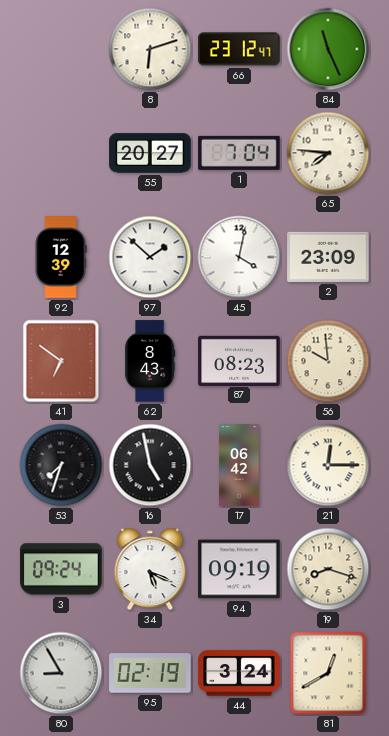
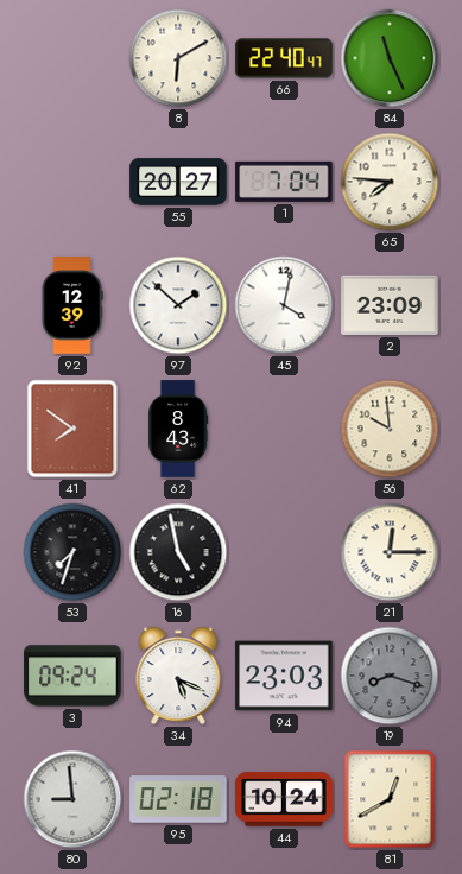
8: 6:12 -> 6:10
66: 23:12 -> 22:40
41: 6:51 -> 7:51
87: 08:23 -> none
17: 06:42 -> none
94: 09:19 -> 23:03
19 dial: cream -> grey
80: 8:55 -> 8:59
95: 02:19 -> 02:18
44: 3:24 -> 10:24
